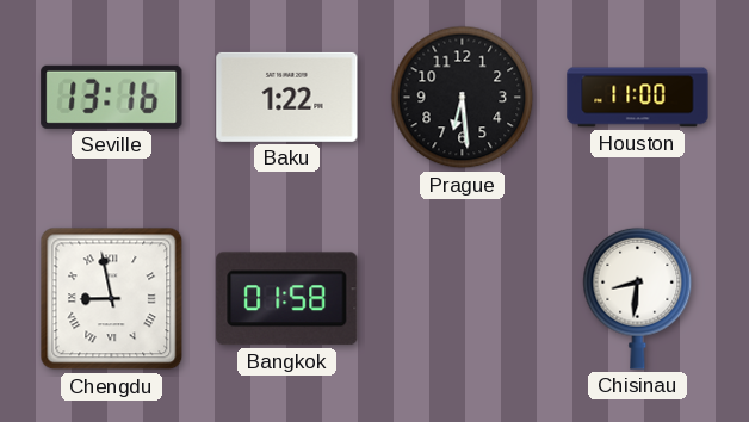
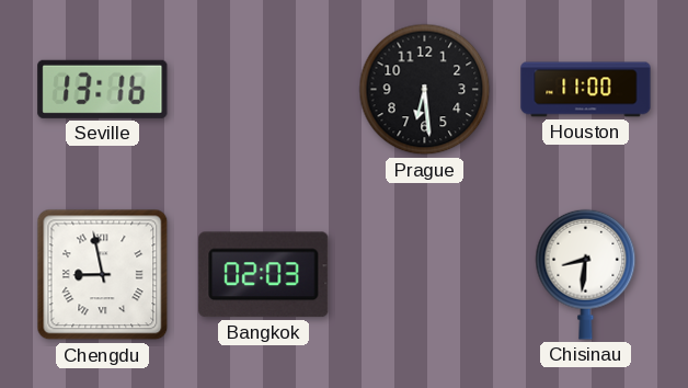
Baku: 1:22 -> none
Bangkok: 01:58 -> 02:03
